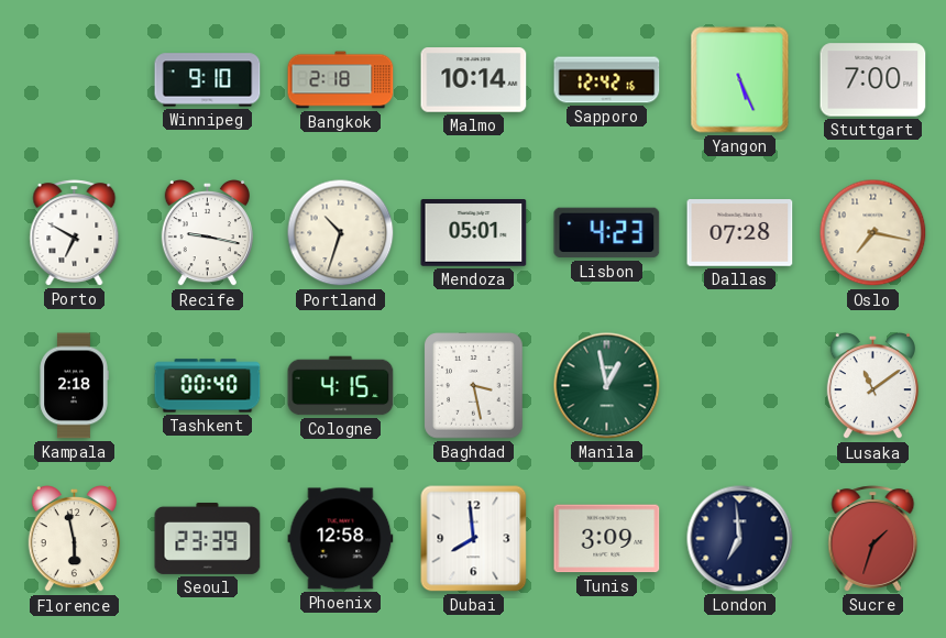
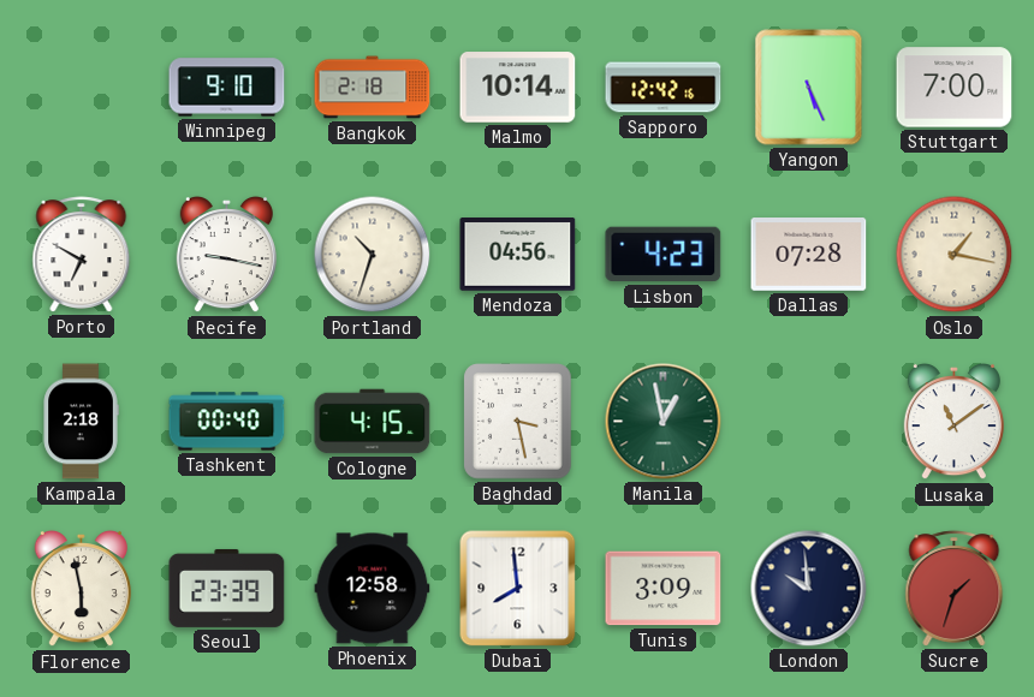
Mendoza: 05:01 -> 04:56
Oslo: 7:17 -> 1:17
London: 6:59 -> 9:59
